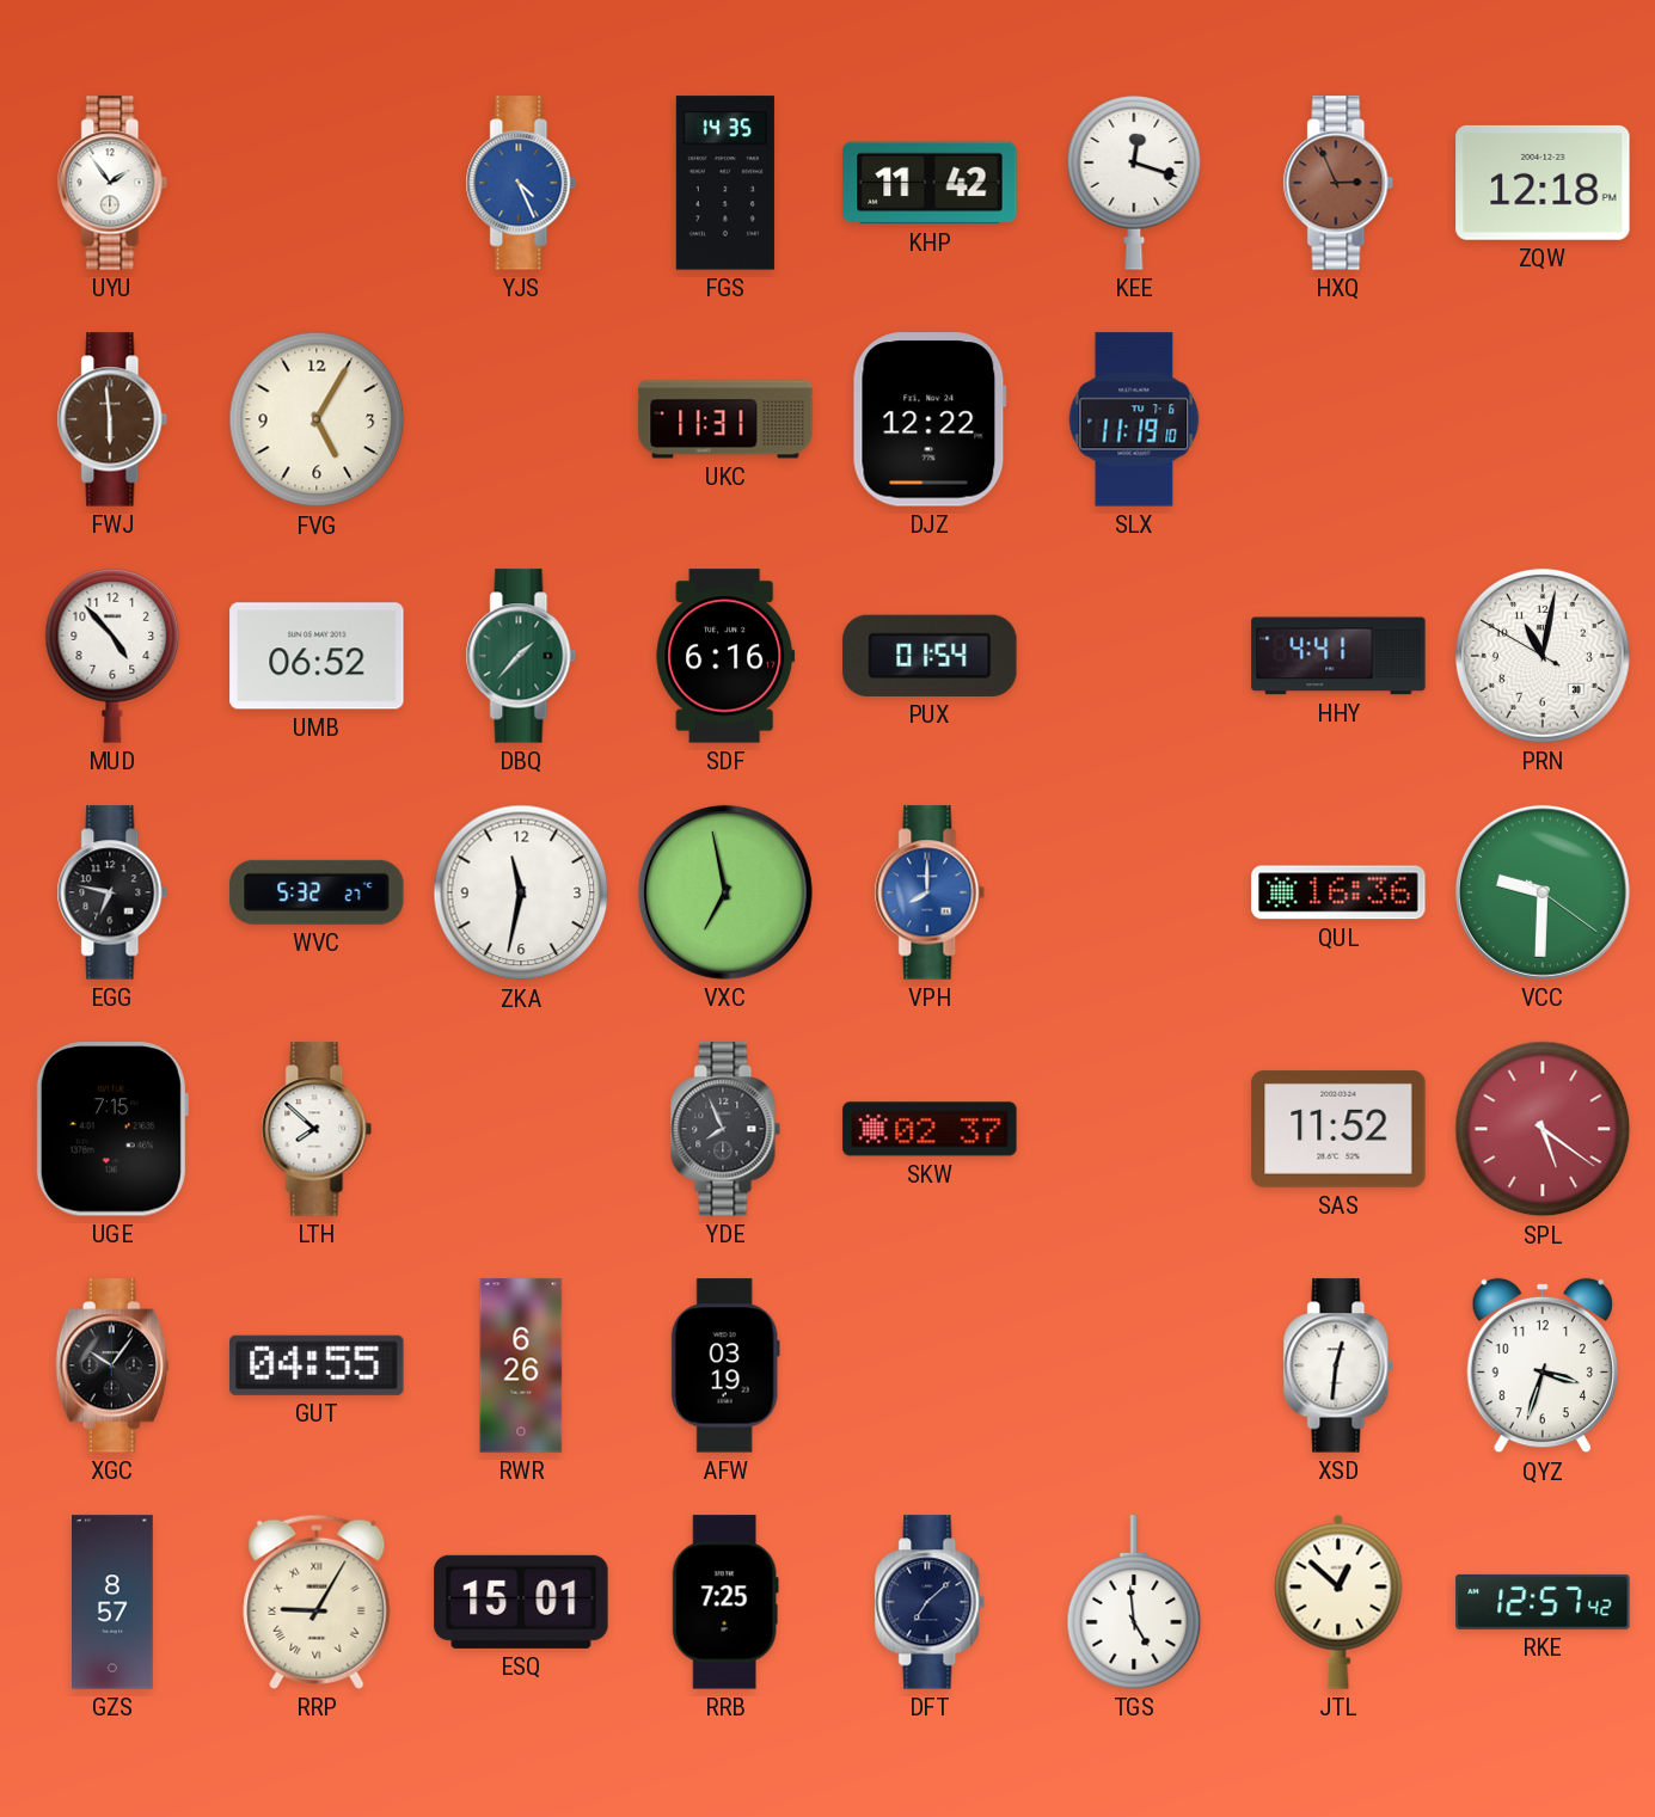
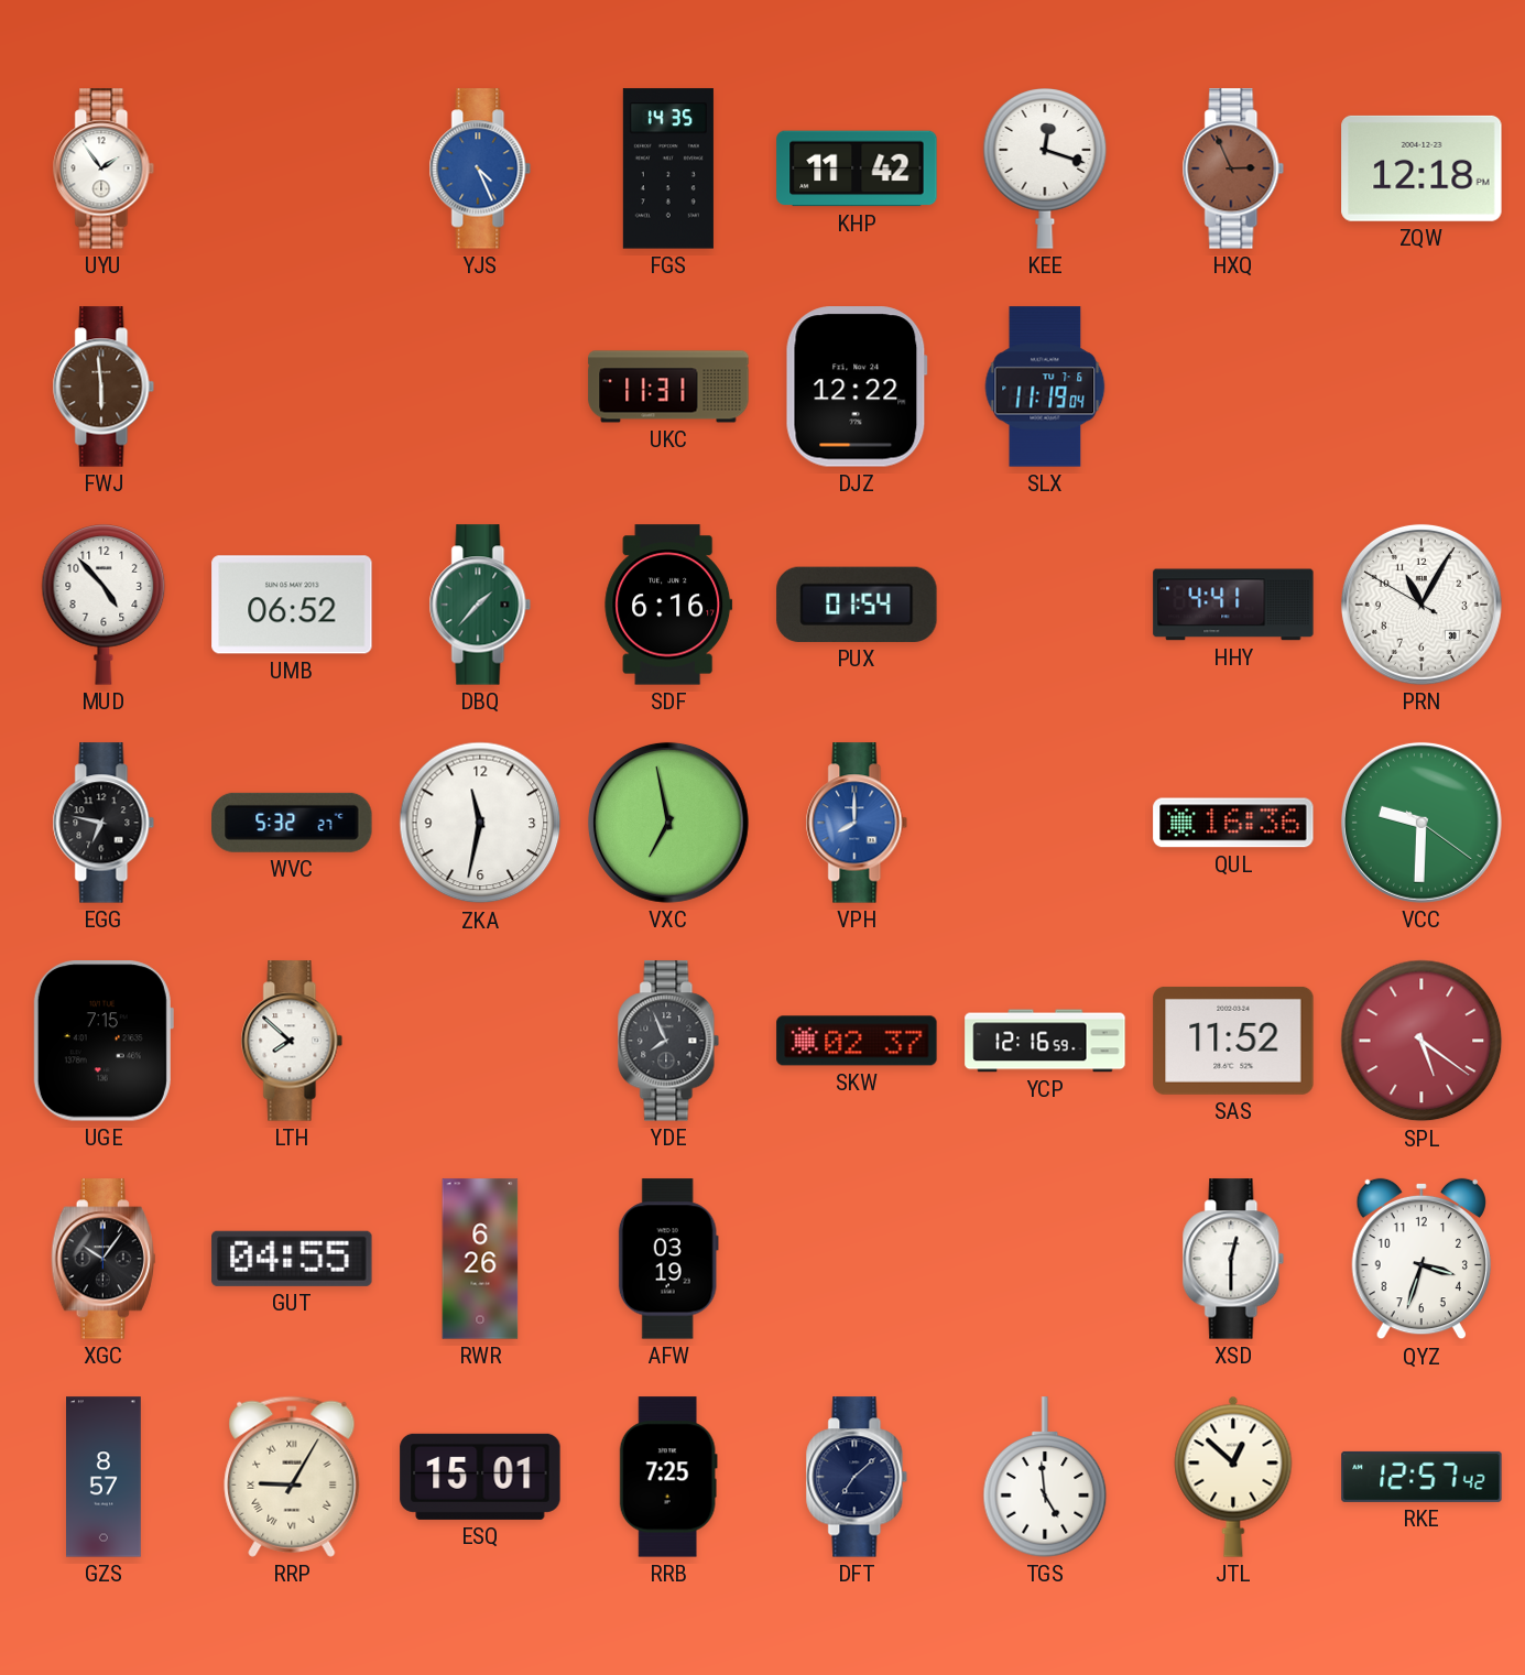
FVG: 5:05 -> none
SLX: 11:19:10 -> 11:19:04
PRN: 11:01 -> 11:04
YCP: none -> 12:16
XSD: 12:31 -> 12:30
